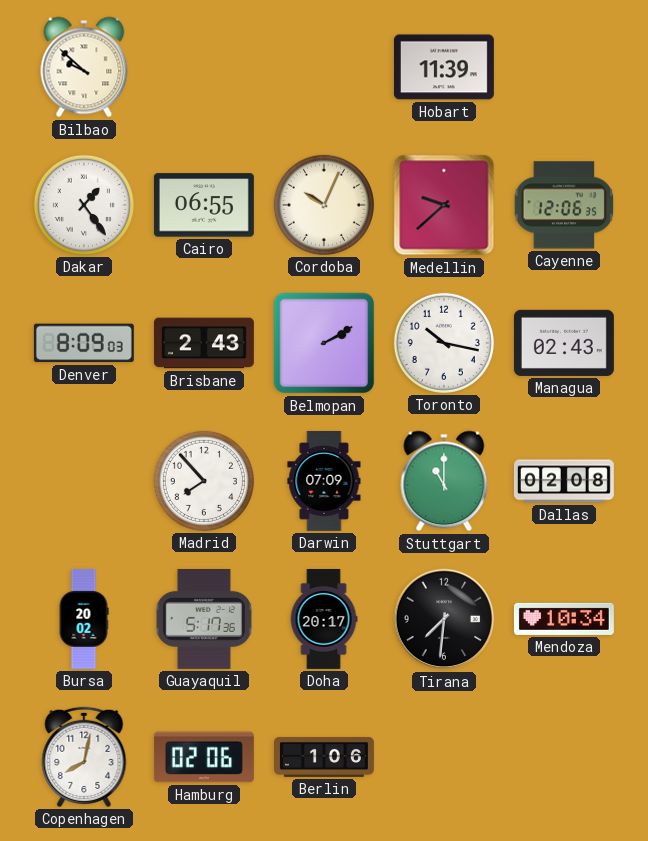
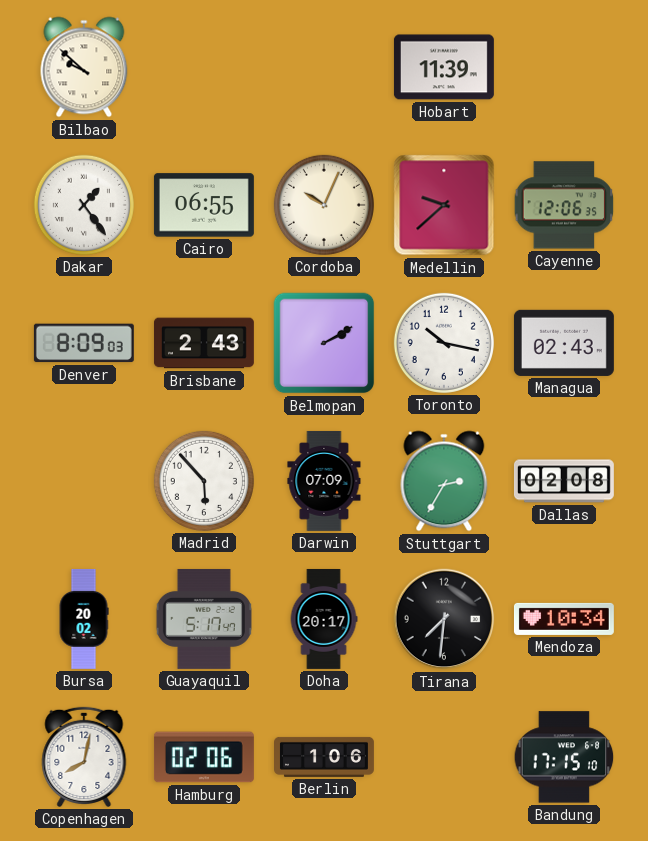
Madrid: 7:53 -> 5:53
Stuttgart: 11:00 -> 2:35
Guayaquil: 5:17:36 -> 5:17:47
Bandung: none -> 17:15
